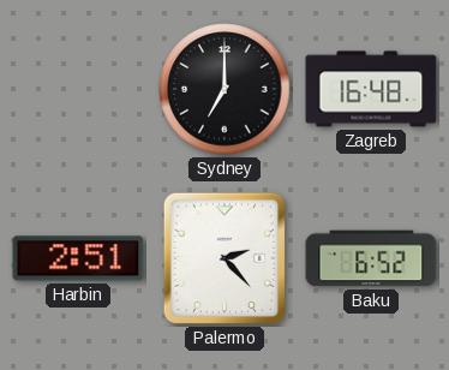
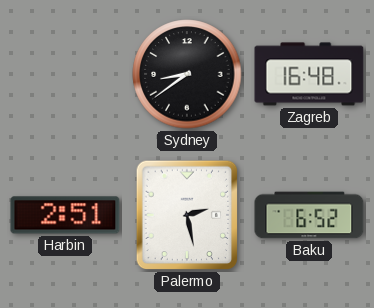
Sydney: 7:00 -> 8:39
Palermo: 2:23 -> 2:28
